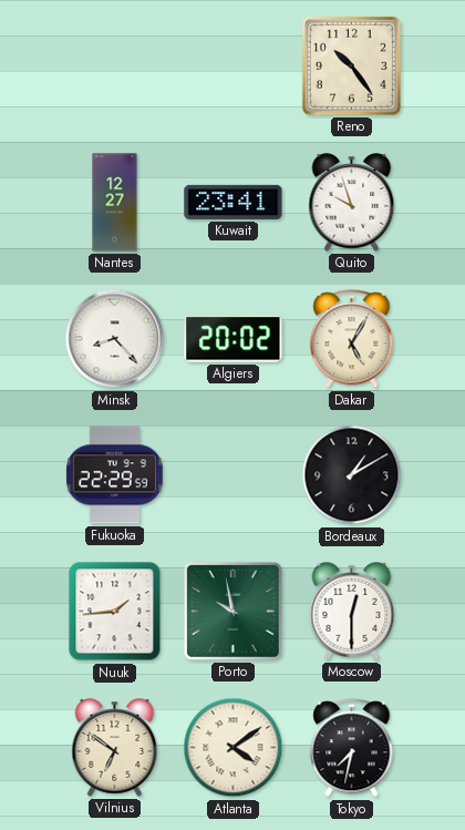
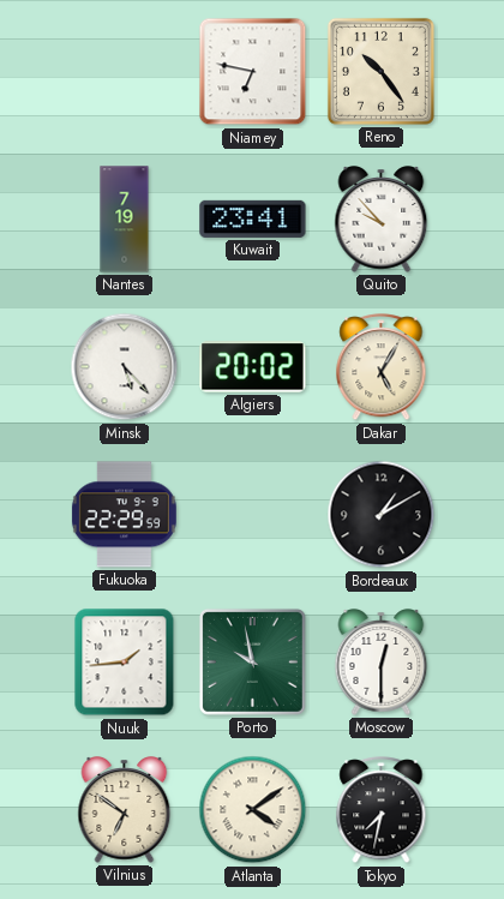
Niamey: none -> 6:47
Nantes: 12:27 -> 7:19
Quito: 9:57 -> 9:53
Minsk: 8:23 -> 5:23
